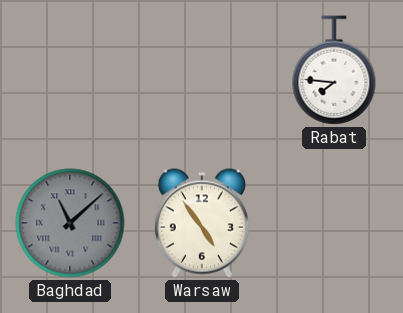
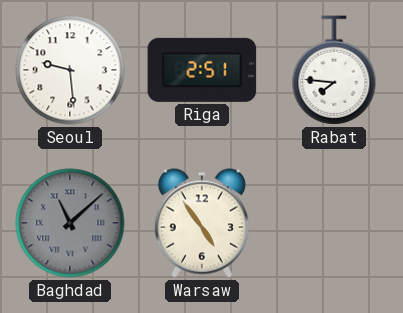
Seoul: none -> 9:29
Riga: none -> 2:51
